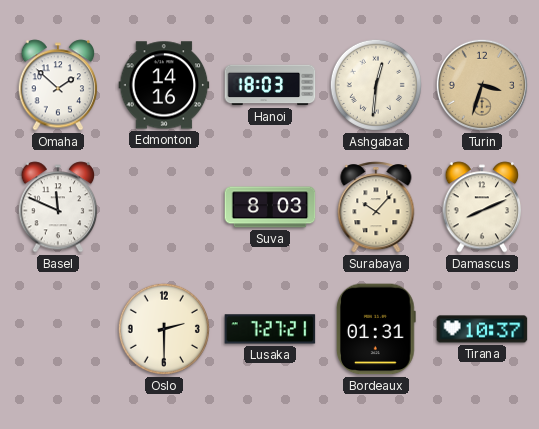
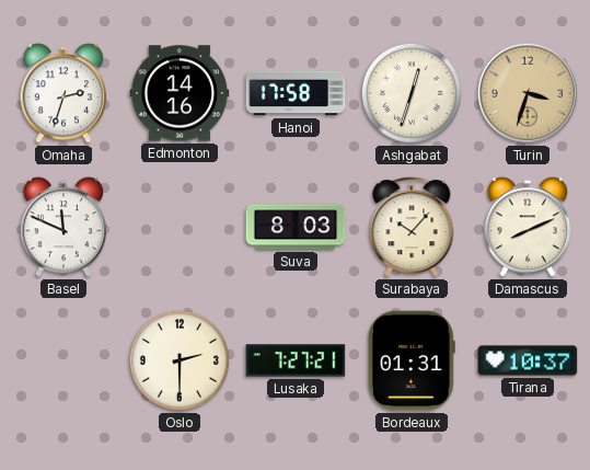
Omaha: 1:52 -> 2:33
Hanoi: 18:03 -> 17:58
Ashgabat: 12:31 -> 12:33
